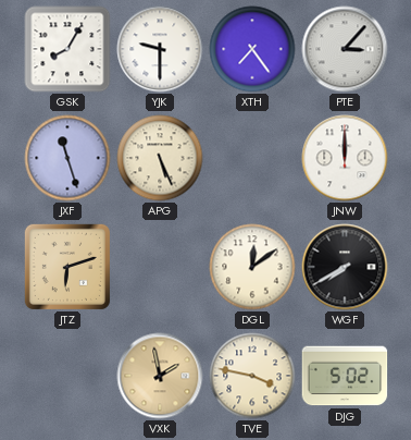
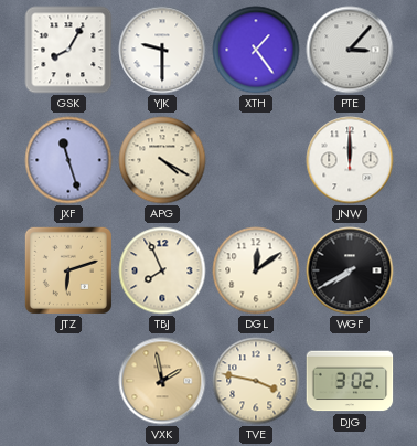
XTH: 7:24 -> 1:24
APG: 5:26 -> 4:20
TBJ: none -> 7:56
DJG: 5:02 -> 3:02
